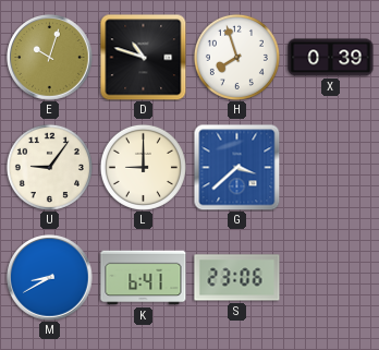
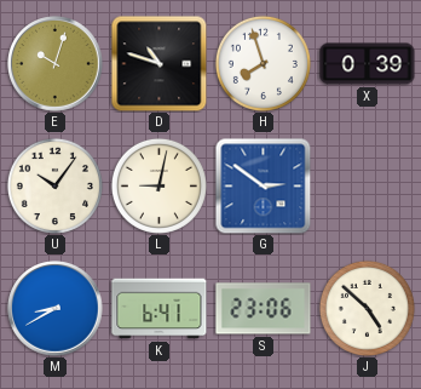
U: 9:06 -> 10:06
L: 9:00 -> 9:02
G: 3:38 -> 2:51
J: none -> 4:52
